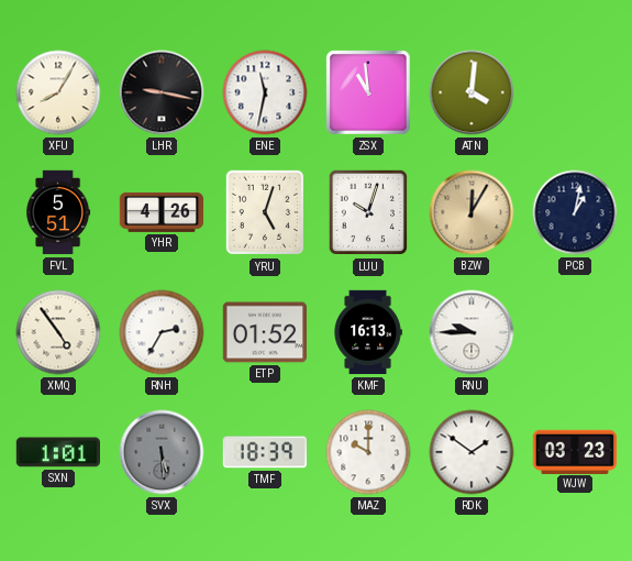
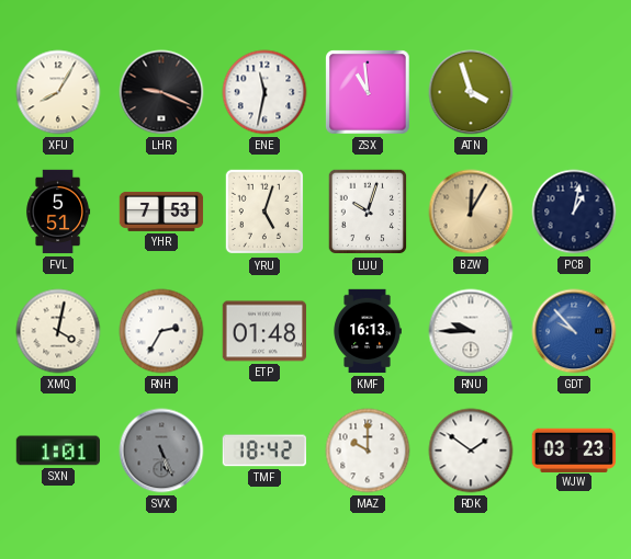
LHR: 9:17 -> 9:19
ATN: 4:01 -> 3:57
YHR: 4:26 -> 7:53
XMQ: 4:54 -> 4:02
ETP: 01:52 -> 01:48
GDT: none -> 9:53
SVX: 5:29 -> 5:26
TMF: 18:39 -> 18:42
